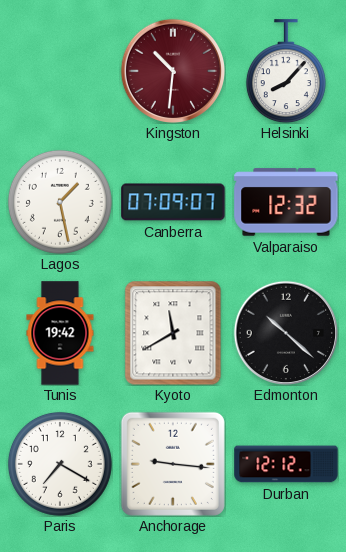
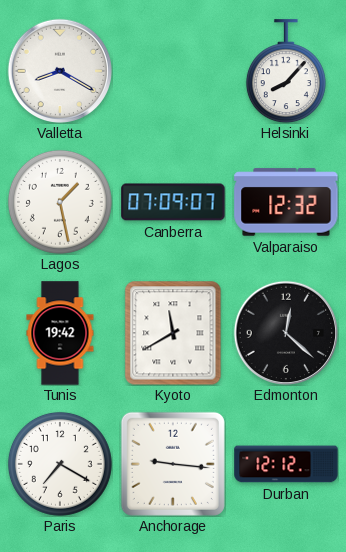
Valletta: none -> 8:20
Kingston: 10:31 -> none
Edmonton: 10:22 -> 12:22
